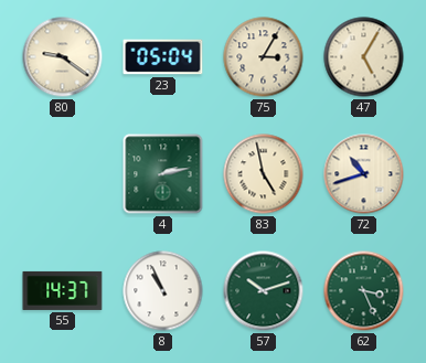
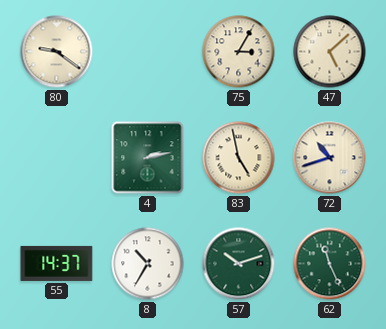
23: 05:04 -> none
47: 5:05 -> 5:08
8: 10:56 -> 10:35
62: 3:26 -> 11:26
